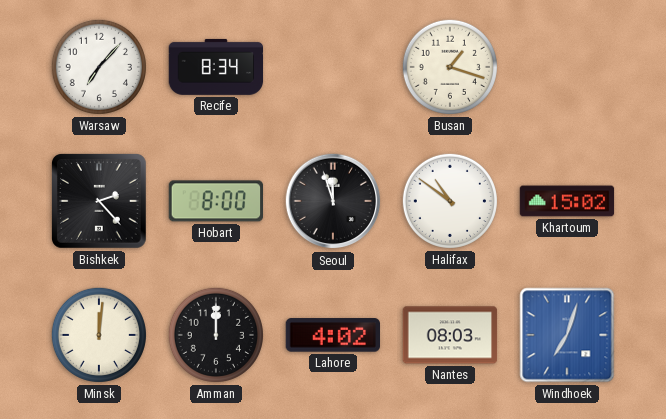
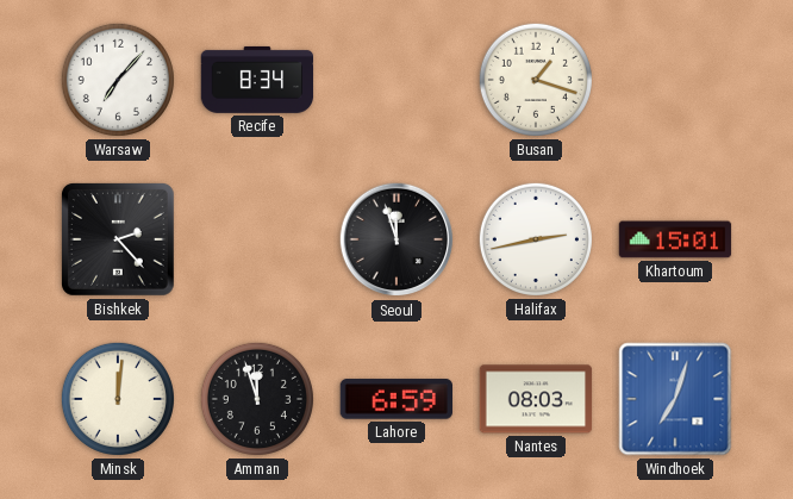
Hobart: 8:00 -> none
Halifax: 10:51 -> 2:43
Khartoum: 15:02 -> 15:01
Amman: 12:00 -> 11:57
Lahore: 4:02 -> 6:59
